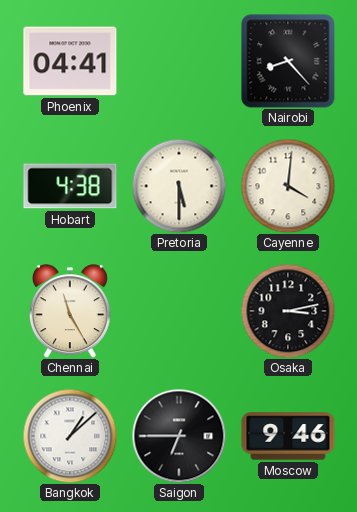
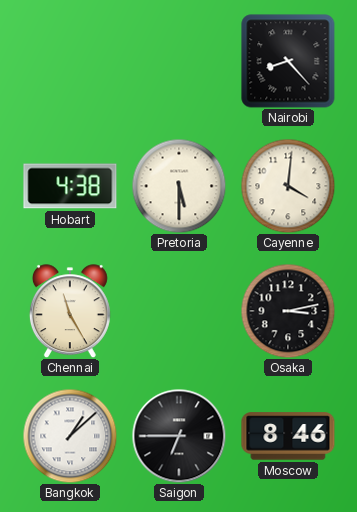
Phoenix: 04:41 -> none
Moscow: 9:46 -> 8:46
